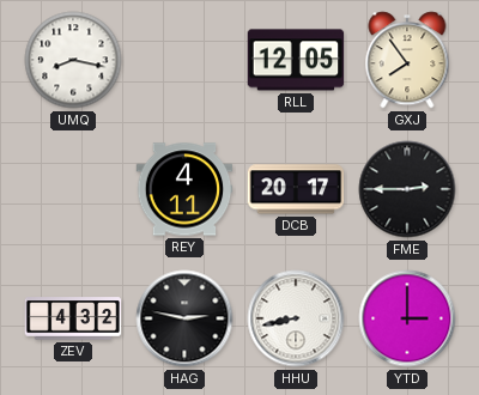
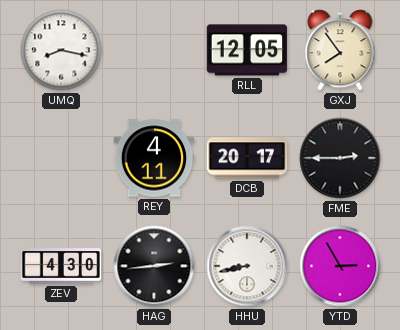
ZEV: 4:32 -> 4:30
HAG: 2:47 -> 2:44
YTD: 3:00 -> 2:55
